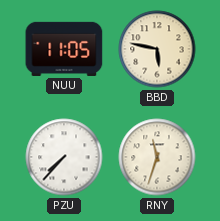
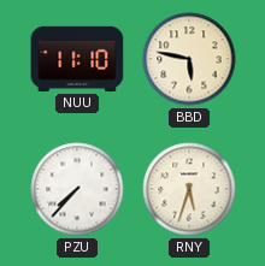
NUU: 11:05 -> 11:10
RNY: 11:33 -> 5:33
